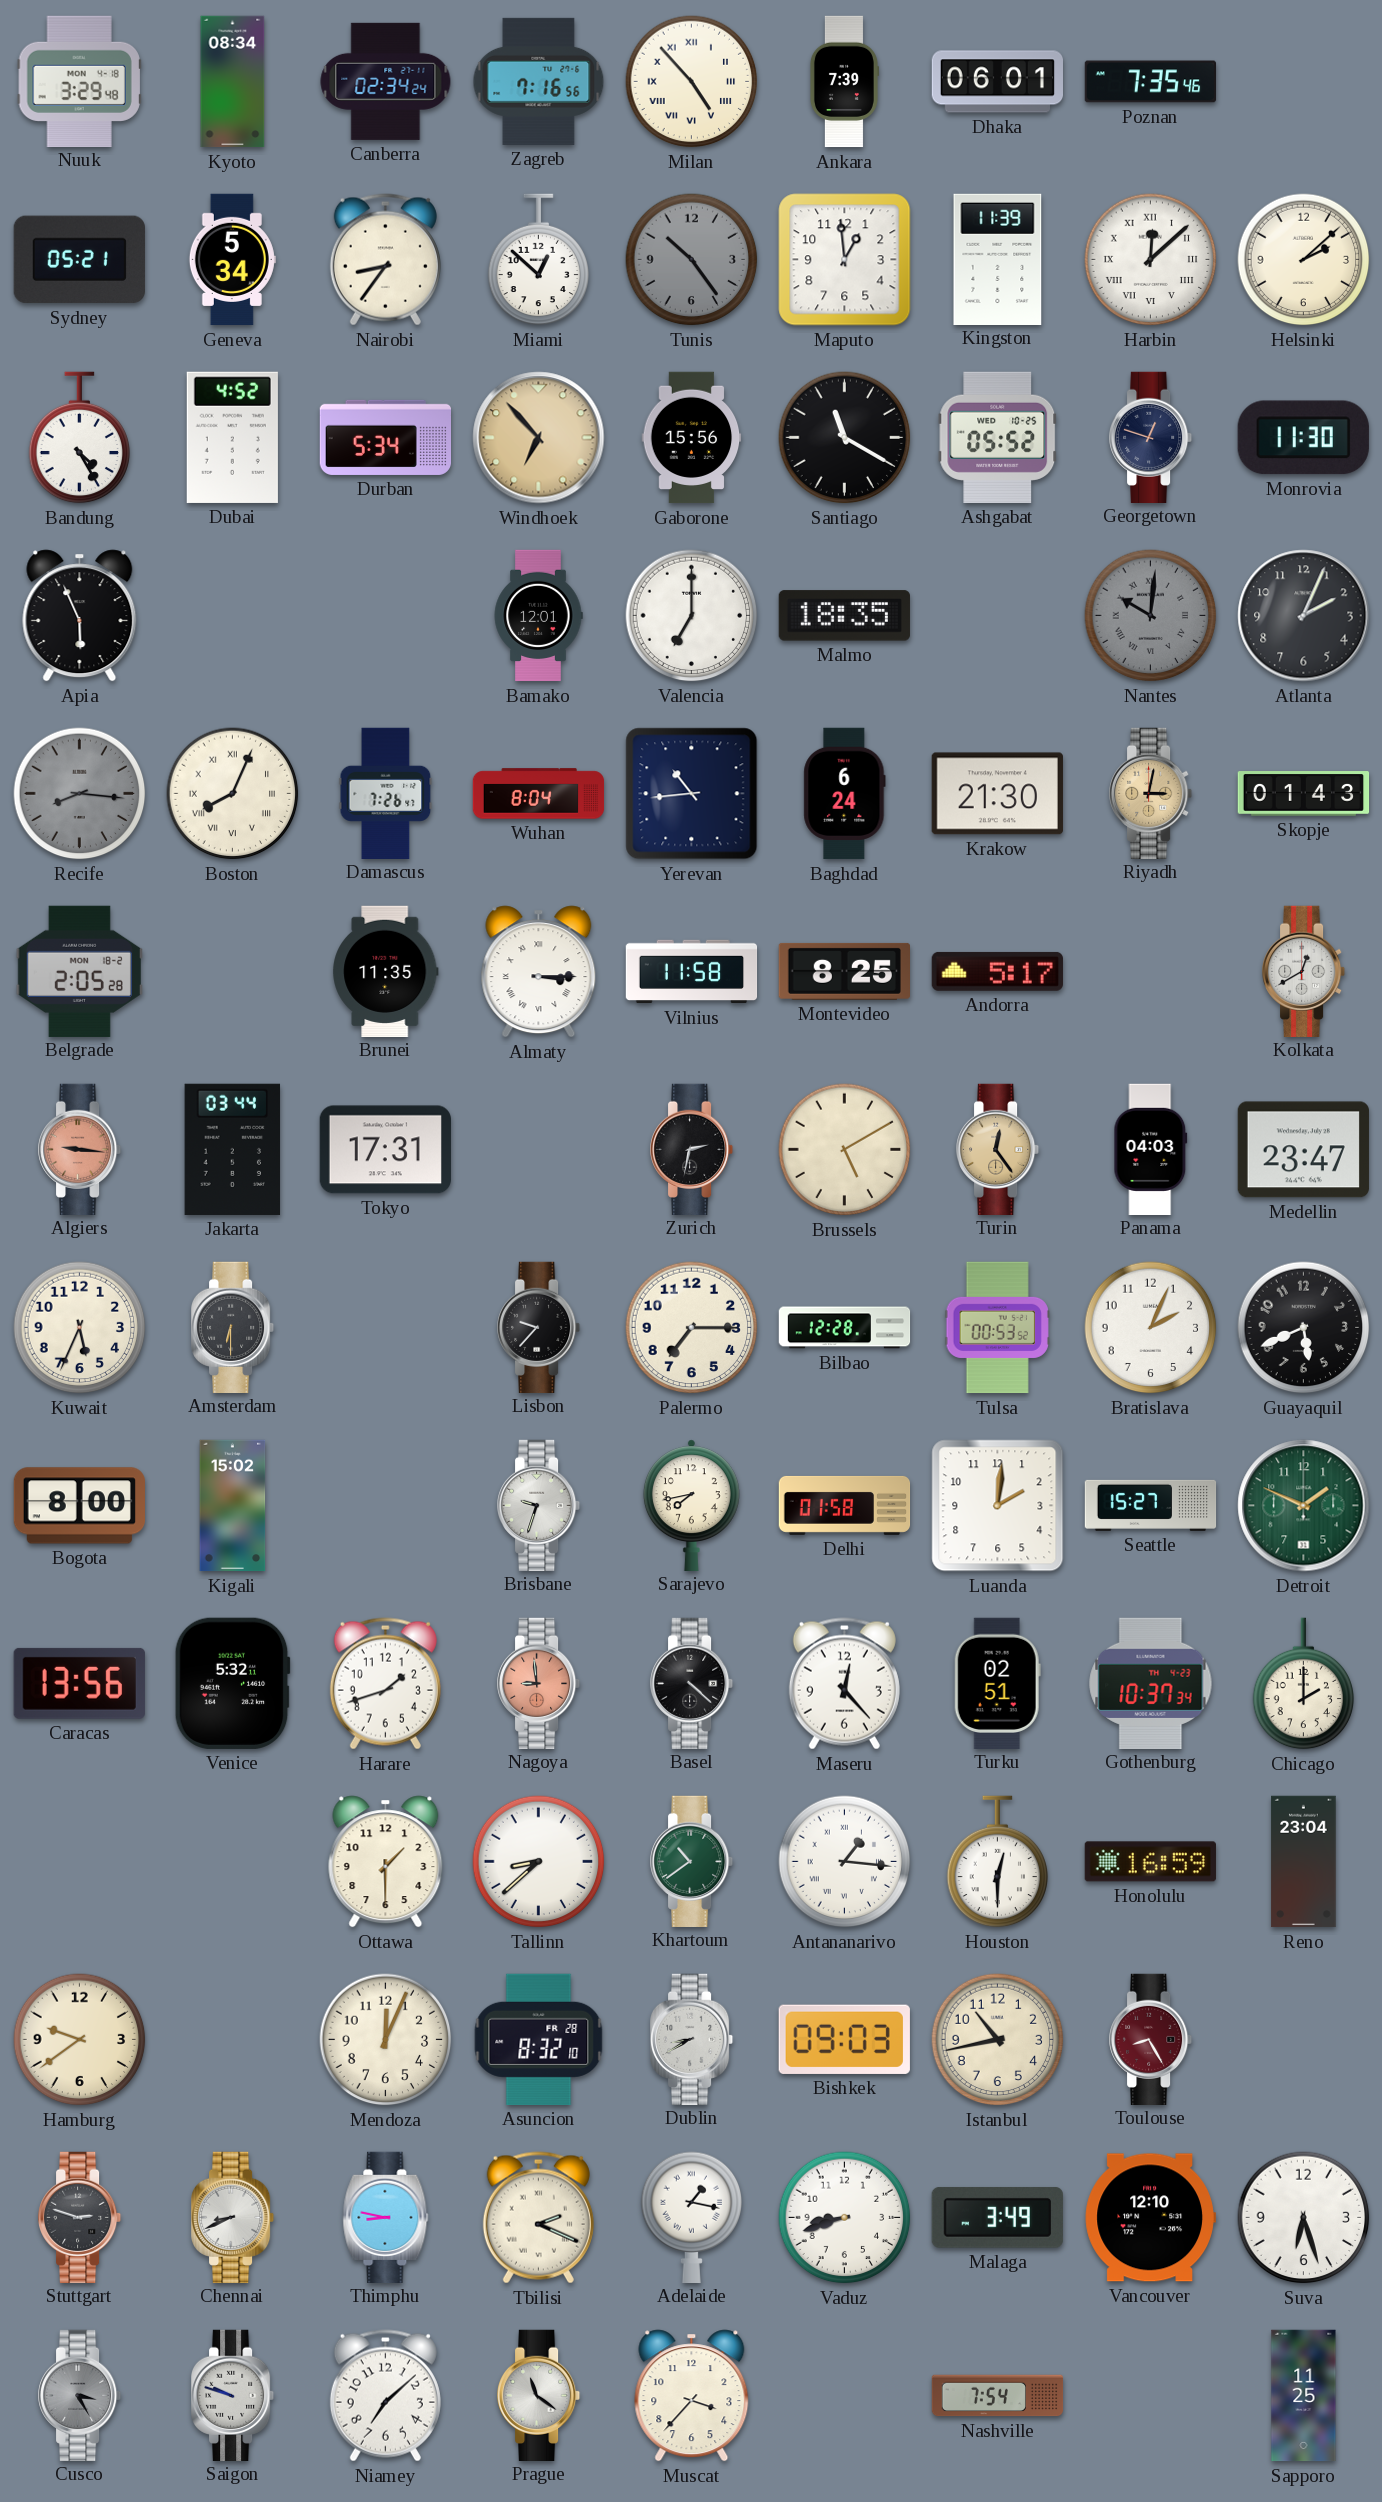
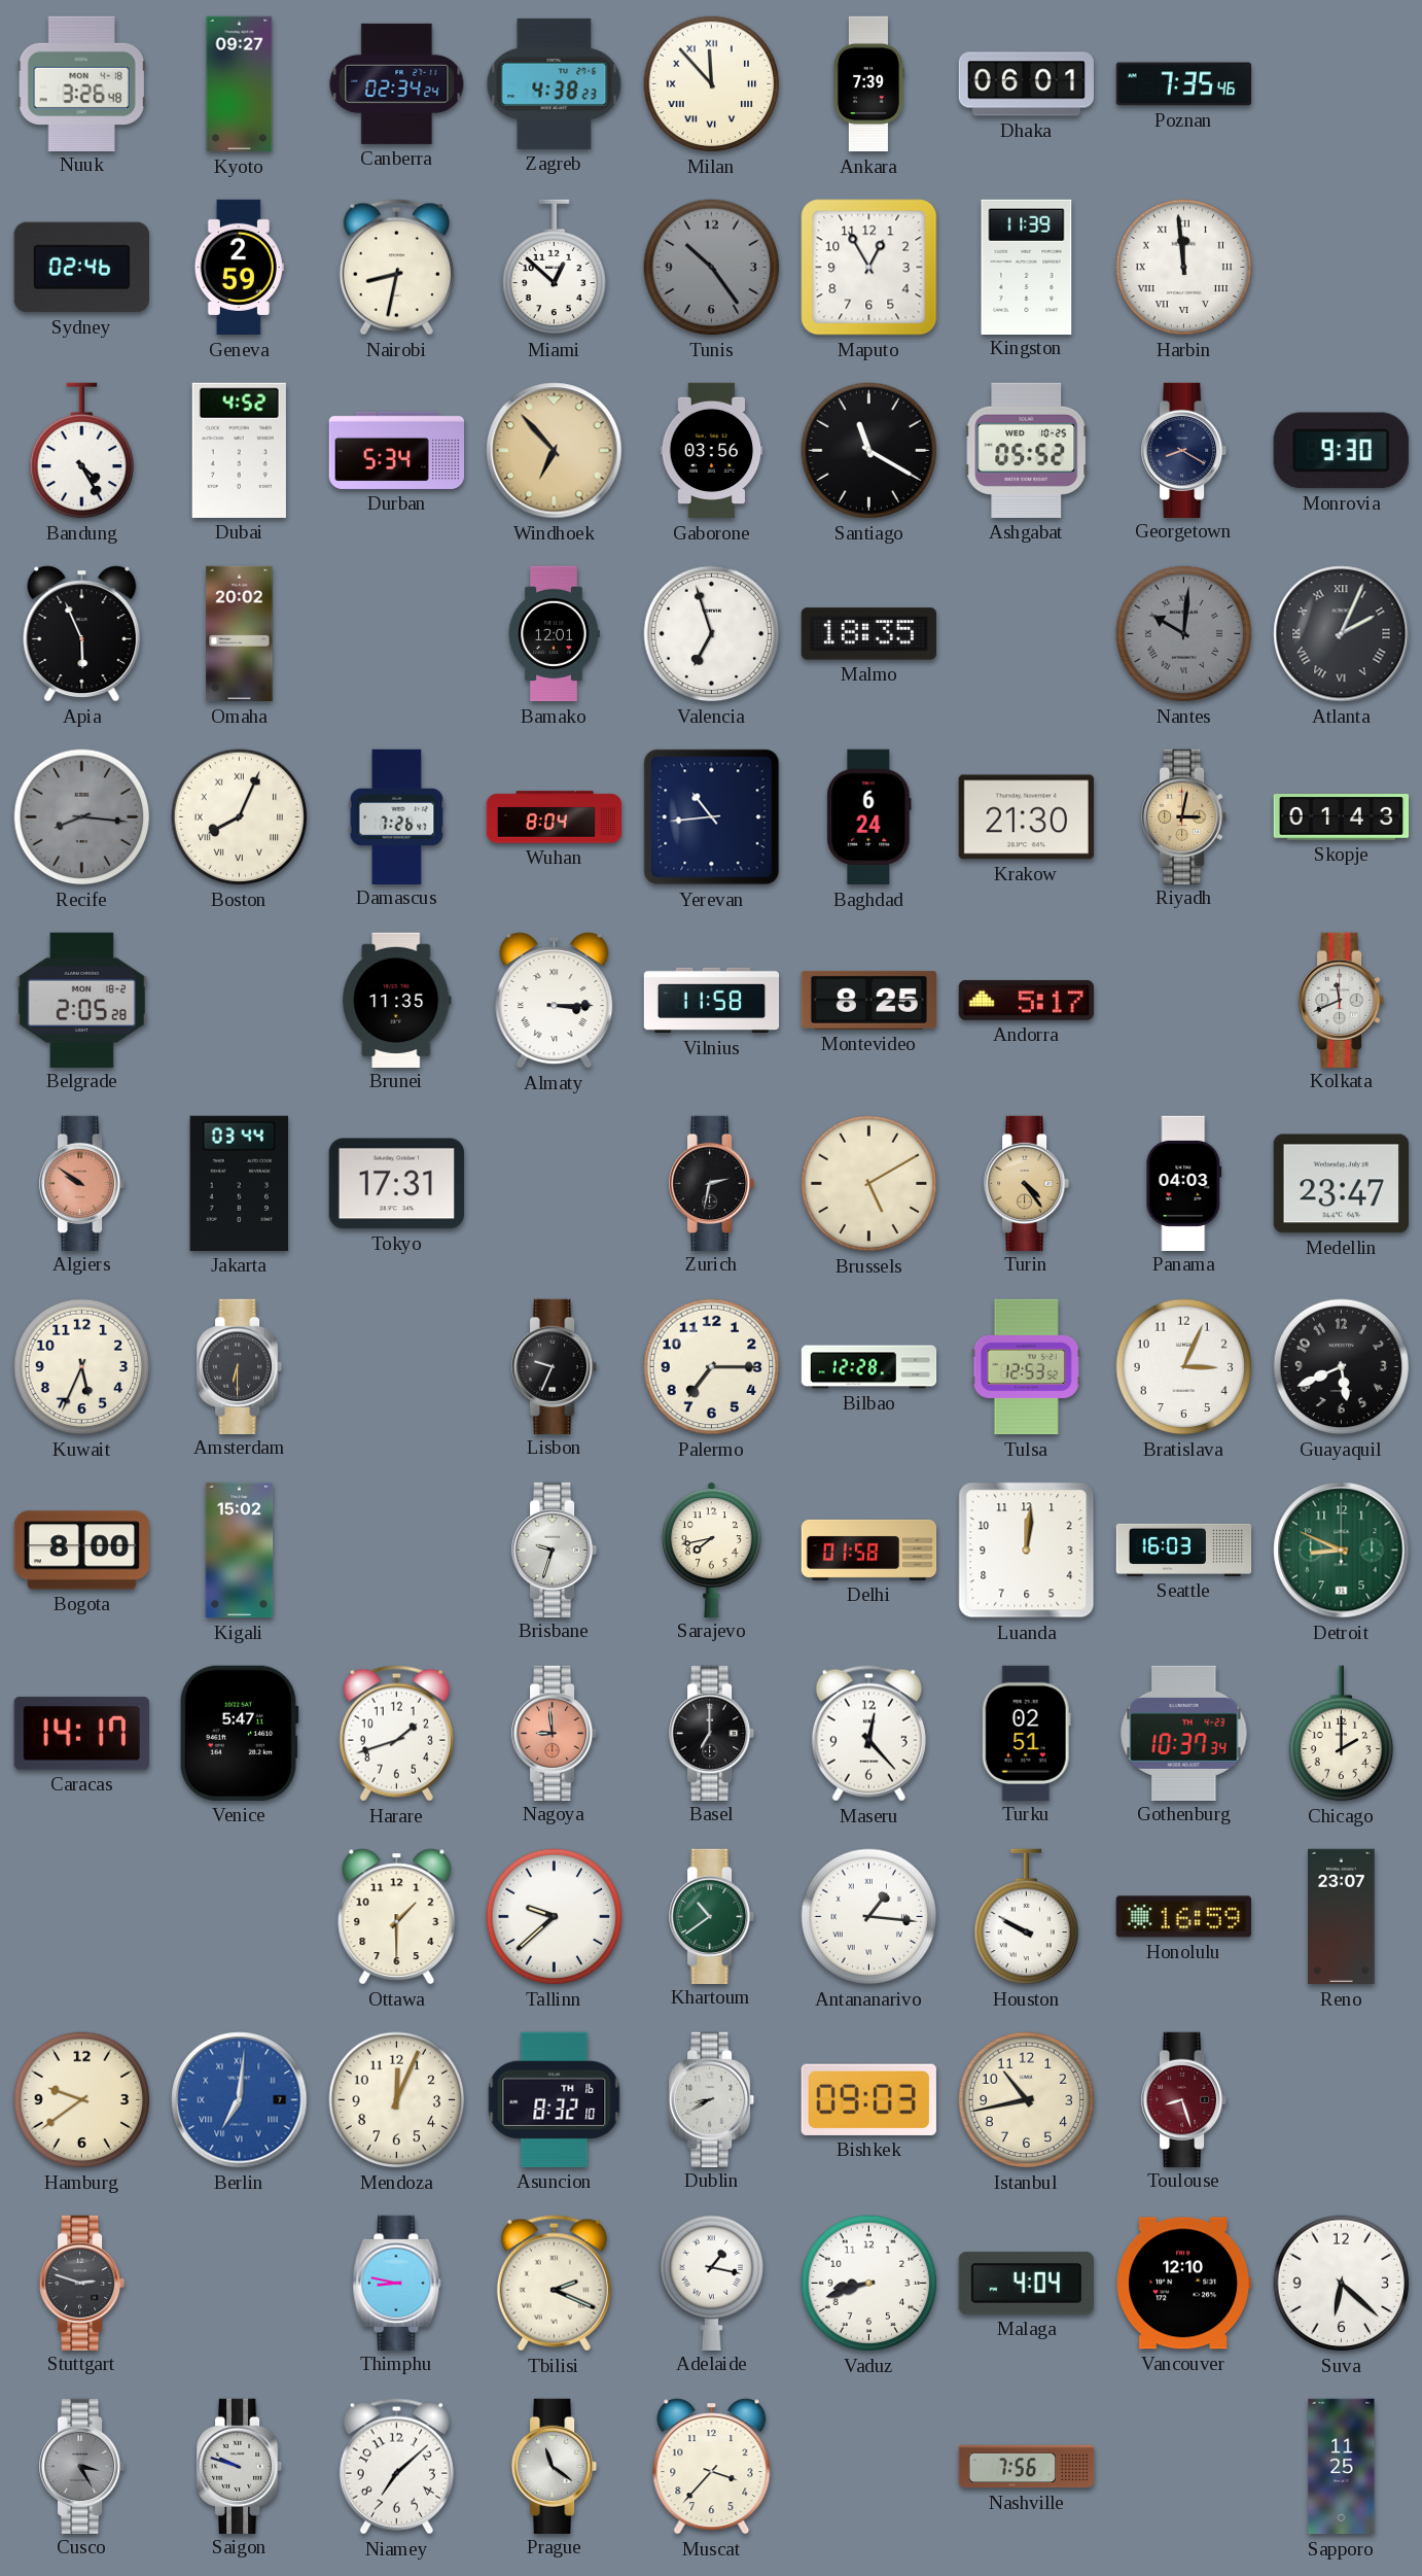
Nuuk: 3:29 -> 3:26
Kyoto: 08:34 -> 09:27
Zagreb: 7:16 -> 4:38
Milan: 4:53 -> 11:53
Sydney: 05:21 -> 02:46
Geneva: 5:34 -> 2:59
Nairobi: 8:36 -> 8:32
Maputo: 12:59 -> 12:55
Harbin: 12:08 -> 11:59
Helsinki: 2:08 -> none
Gaborone: 15:56 -> 03:56
Georgetown: 12:48 -> 8:20
Monrovia: 11:30 -> 9:30
Omaha: none -> 20:02
Valencia: 7:00 -> 6:57
Atlanta numerals: Arabic -> Roman
Kolkata: 12:40 -> 11:41
Algiers: 9:16 -> 9:51
Turin: 12:24 -> 4:24
Lisbon: 9:37 -> 9:34
Tulsa: 00:53 -> 12:53
Bratislava: 2:04 -> 3:04
Luanda: 2:01 -> 12:01
Seattle: 15:27 -> 16:03
Detroit: 1:49 -> 8:49
Caracas: 13:56 -> 14:17
Venice: 5:32 -> 5:47
Basel: 4:22 -> 7:00
Tallinn: 8:38 -> 9:38
Houston: 12:30 -> 9:50
Reno: 23:04 -> 23:07
Berlin: none -> 7:01
Asuncion date: FR 28 -> TH 16
Toulouse: 8:25 -> 8:27
Chennai: 8:41 -> none
Malaga: 3:49 -> 4:04
Suva: 6:27 -> 6:22
Nashville: 7:54 -> 7:56
